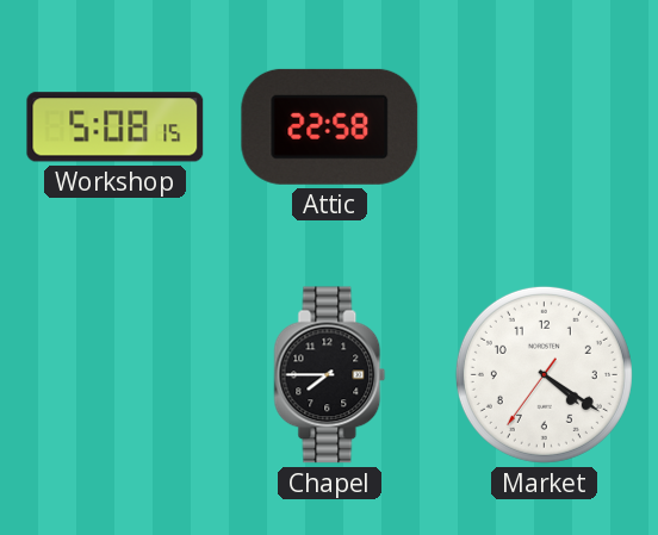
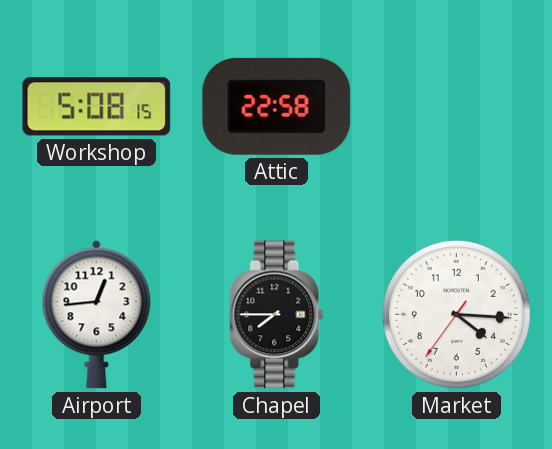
Airport: none -> 12:44
Market: 4:20 -> 4:15
